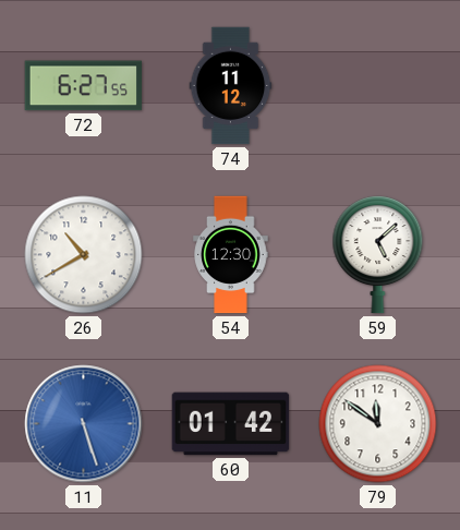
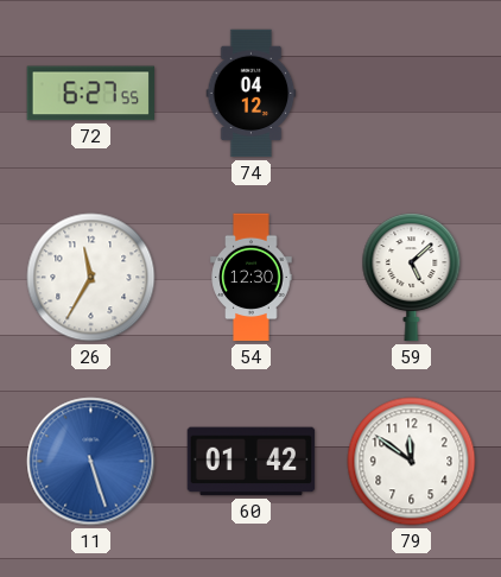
74: 11:12 -> 04:12
26: 10:40 -> 11:35
